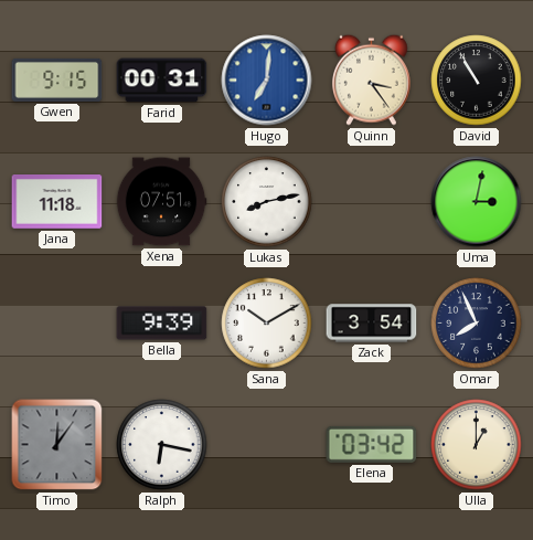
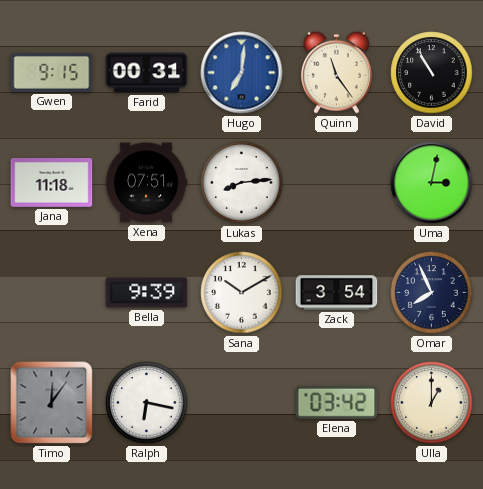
Quinn: 3:24 -> 11:24
Lukas: 8:13 -> 8:14
